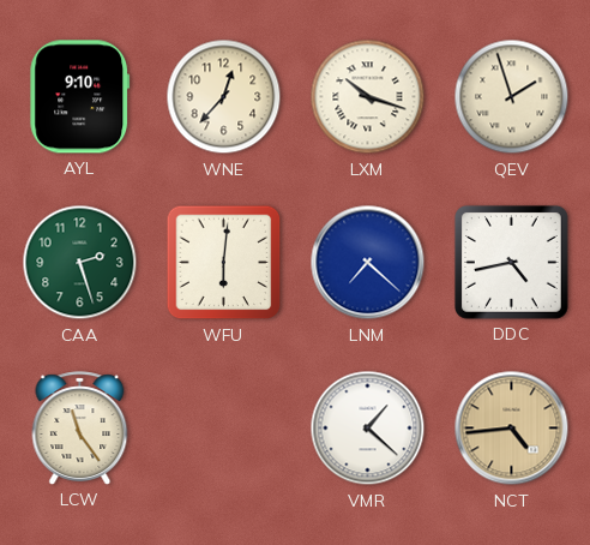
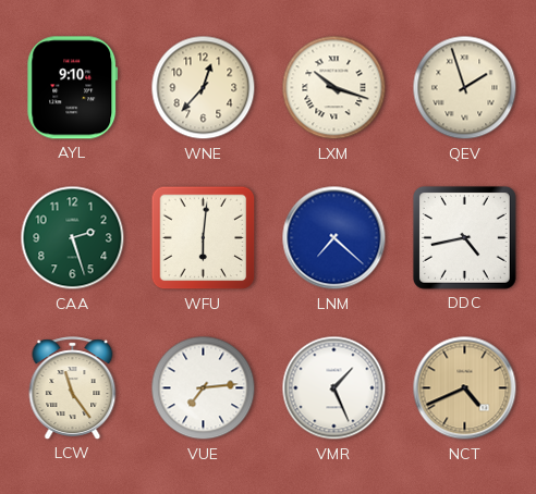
VUE: none -> 7:14
VMR: 1:22 -> 1:26
NCT: 4:44 -> 4:41
